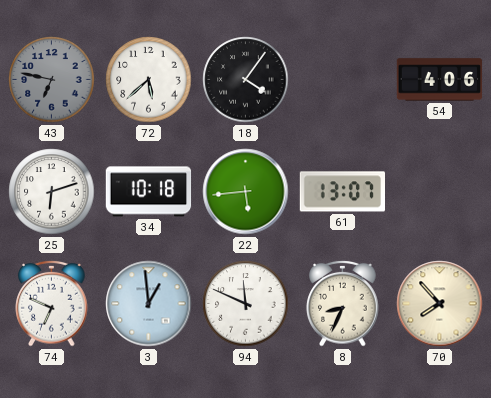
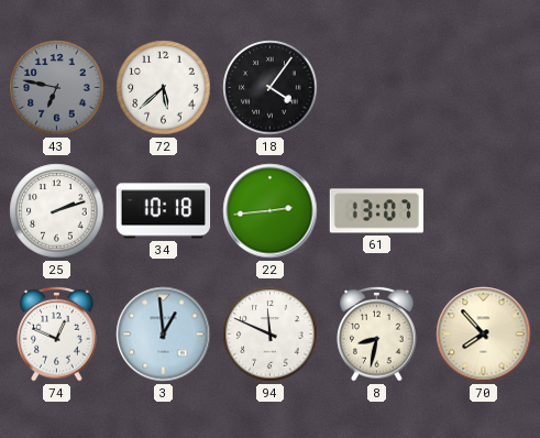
54: 4:06 -> none
25: 6:12 -> 2:12
22: 5:44 -> 2:44
74: 6:49 -> 12:49
8: 8:34 -> 8:32
